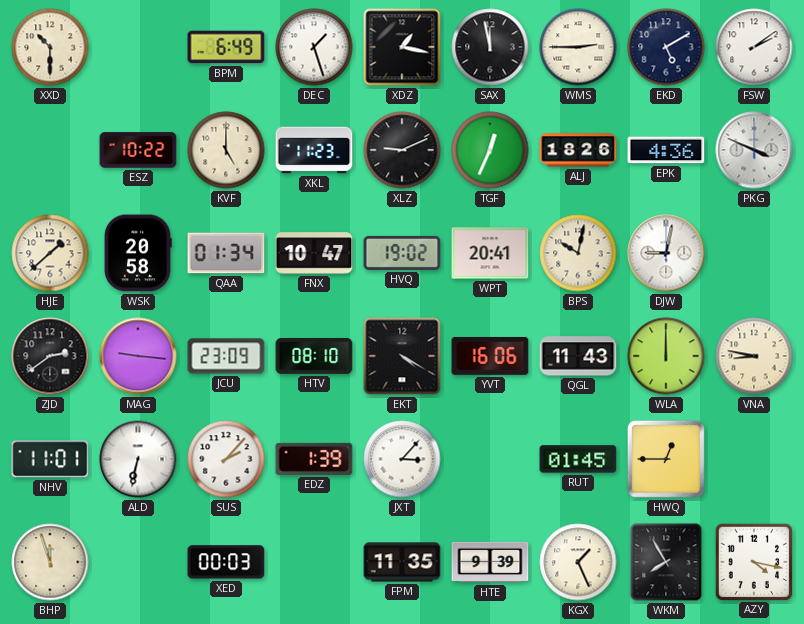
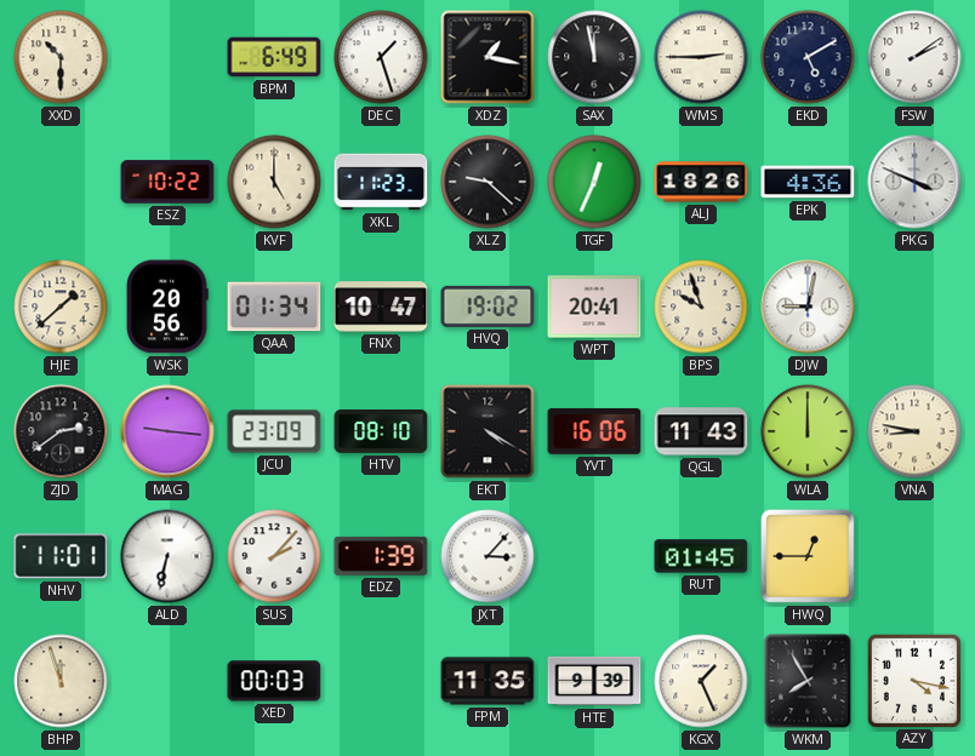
XLZ: 9:11 -> 9:22
WSK: 20:58 -> 20:56
BPS: 10:02 -> 9:57
